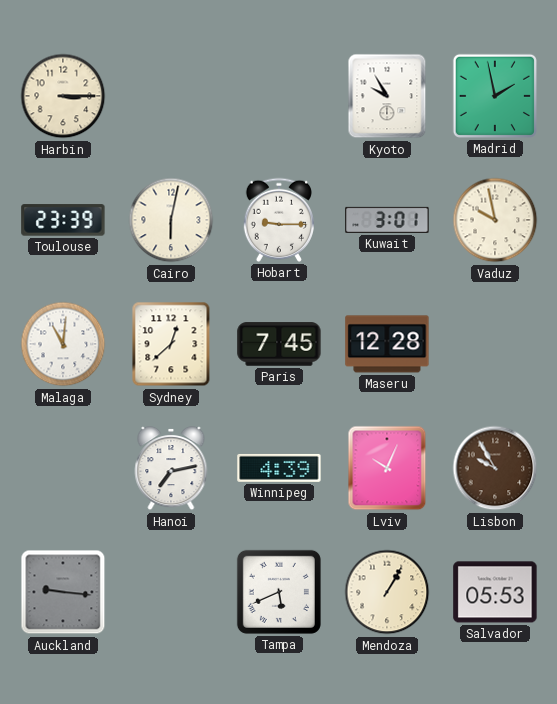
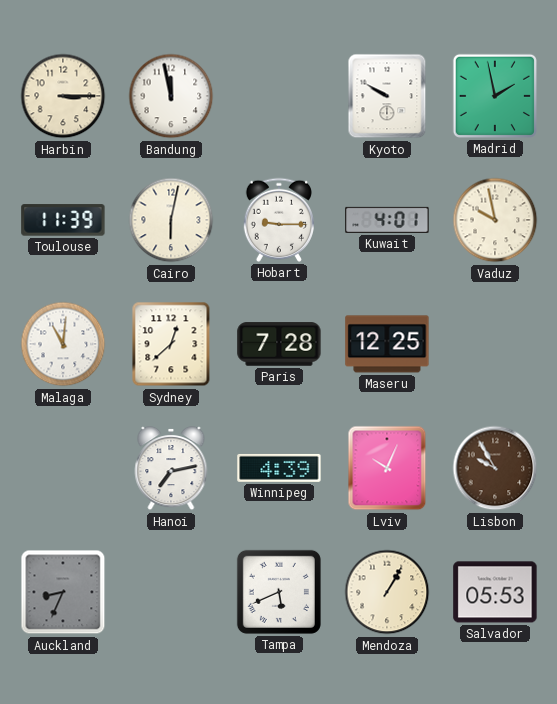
Bandung: none -> 11:58
Kyoto: 9:55 -> 9:50
Toulouse: 23:39 -> 11:39
Kuwait: 3:01 -> 4:01
Paris: 7:45 -> 7:28
Maseru: 12:28 -> 12:25
Auckland: 9:16 -> 8:34
